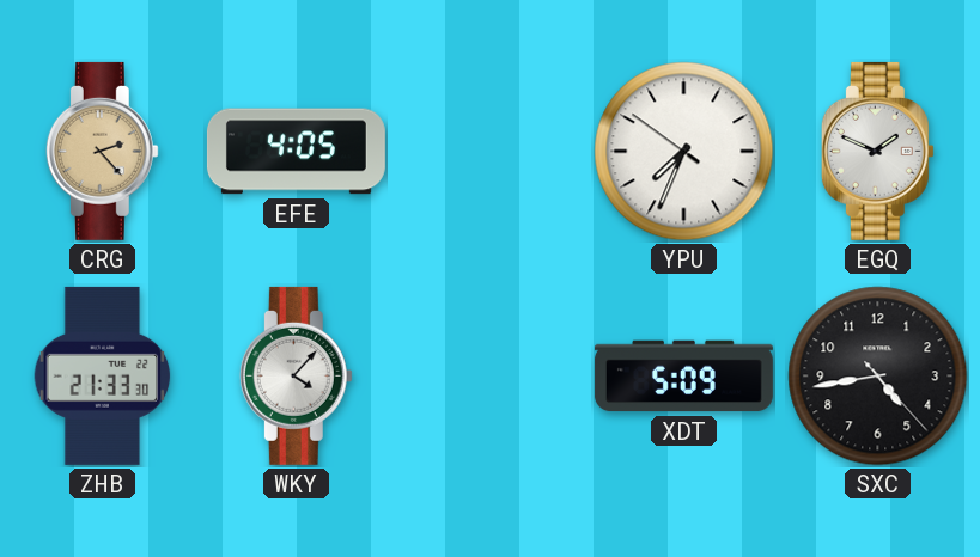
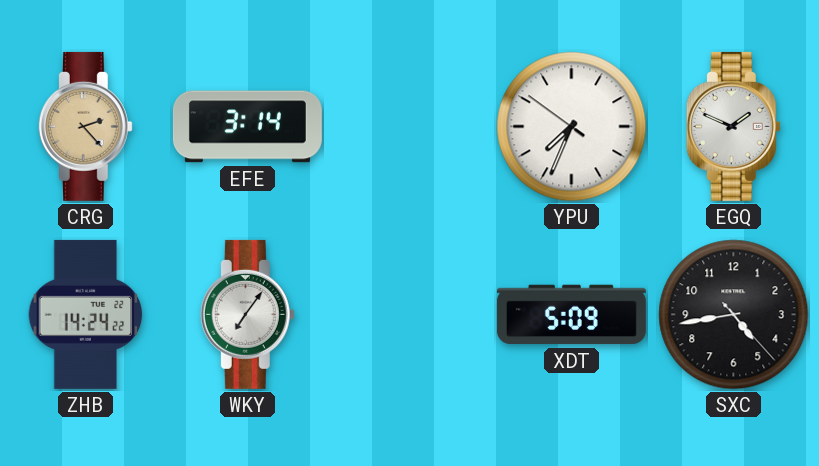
EFE: 4:05 -> 3:14
ZHB: 21:33 -> 14:24
WKY: 4:07 -> 7:06
